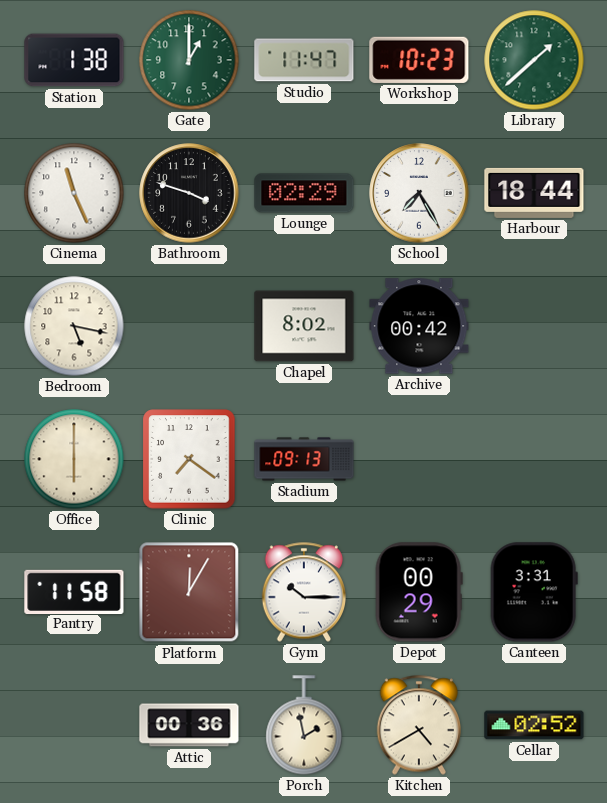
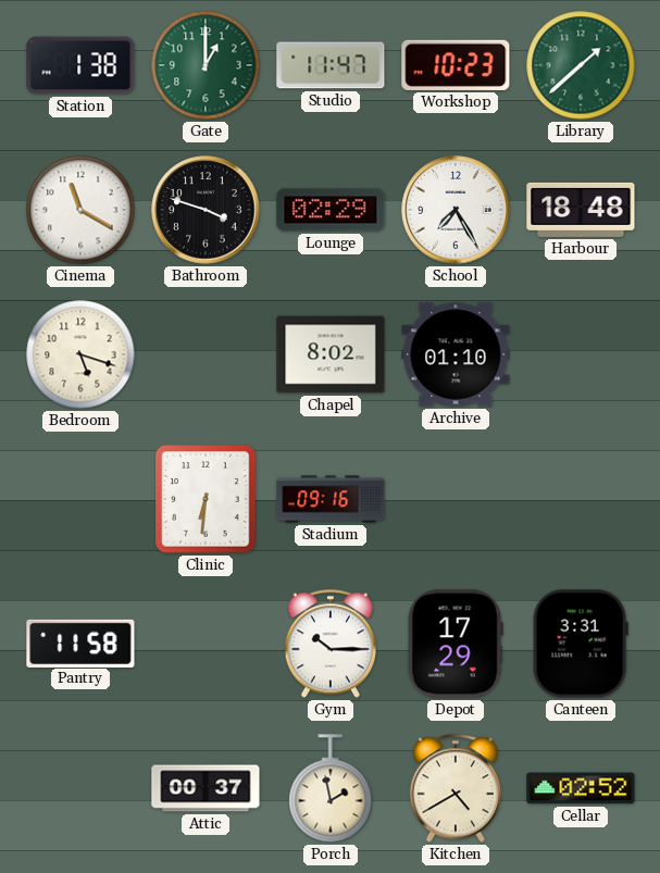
Cinema: 11:26 -> 11:20
Harbour: 18:44 -> 18:48
Bedroom: 5:17 -> 5:18
Archive: 00:42 -> 01:10
Office: 6:00 -> none
Clinic: 7:21 -> 6:31
Stadium: 09:13 -> 09:16
Platform: 12:05 -> none
Depot: 00:29 -> 17:29
Attic: 00:36 -> 00:37
